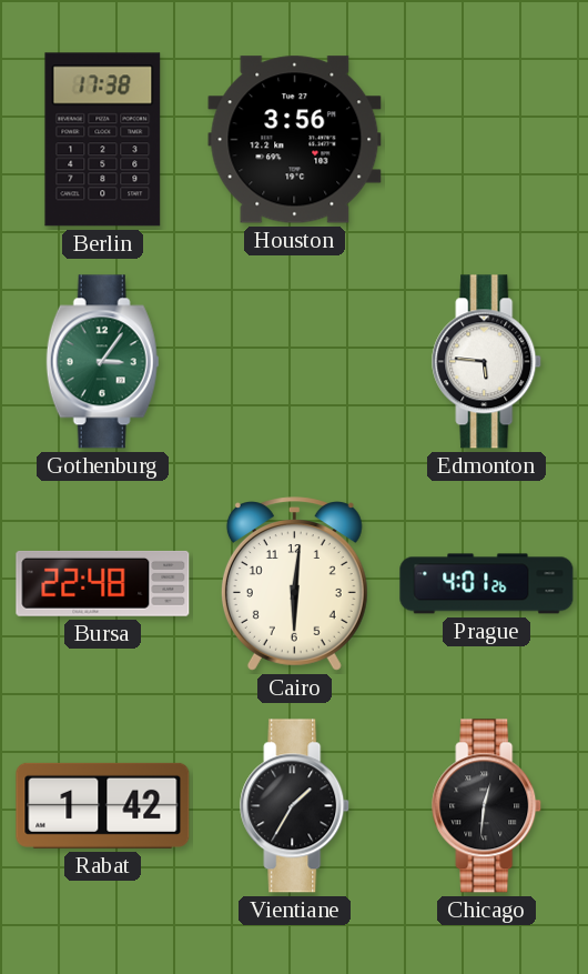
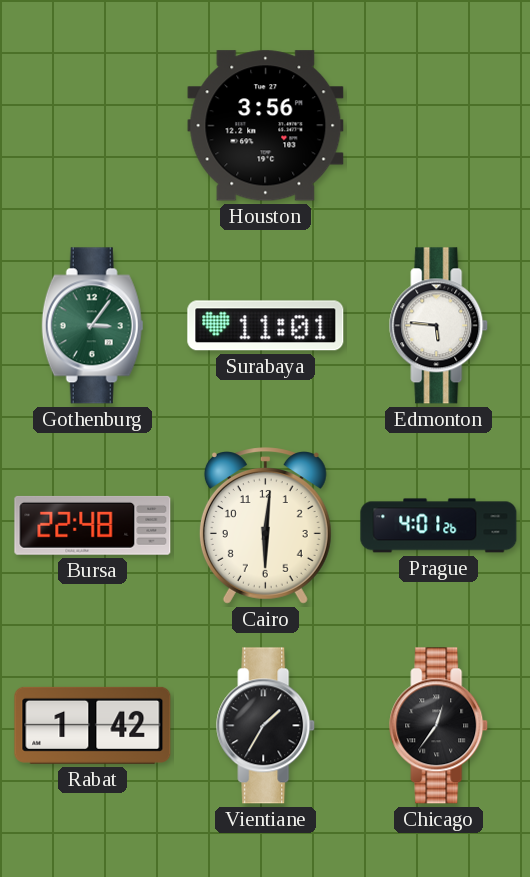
Berlin: 17:38 -> none
Surabaya: none -> 11:01
Chicago: 12:31 -> 12:36
